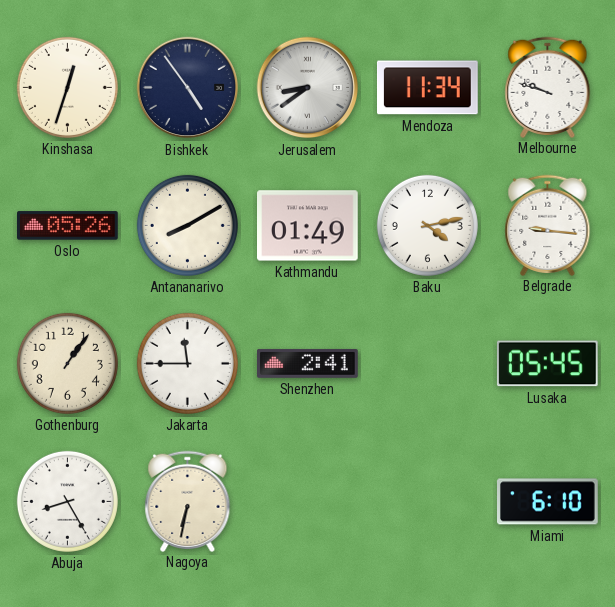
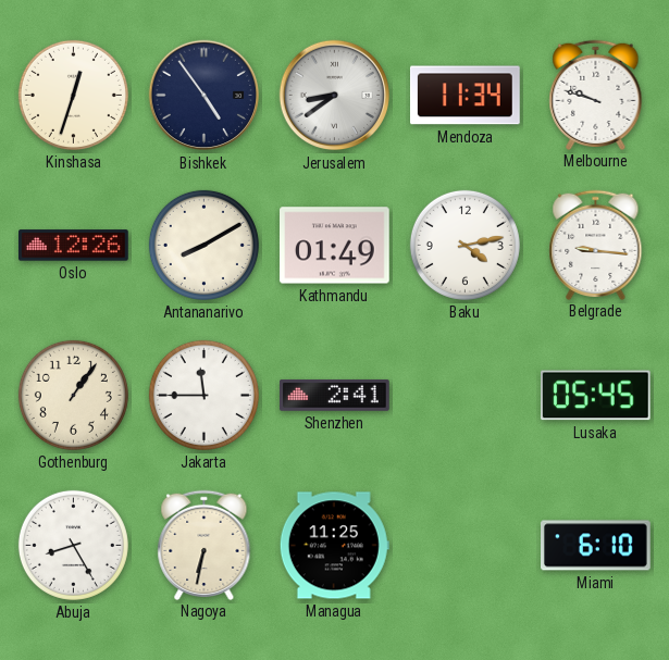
Oslo: 05:26 -> 12:26
Managua: none -> 11:25
